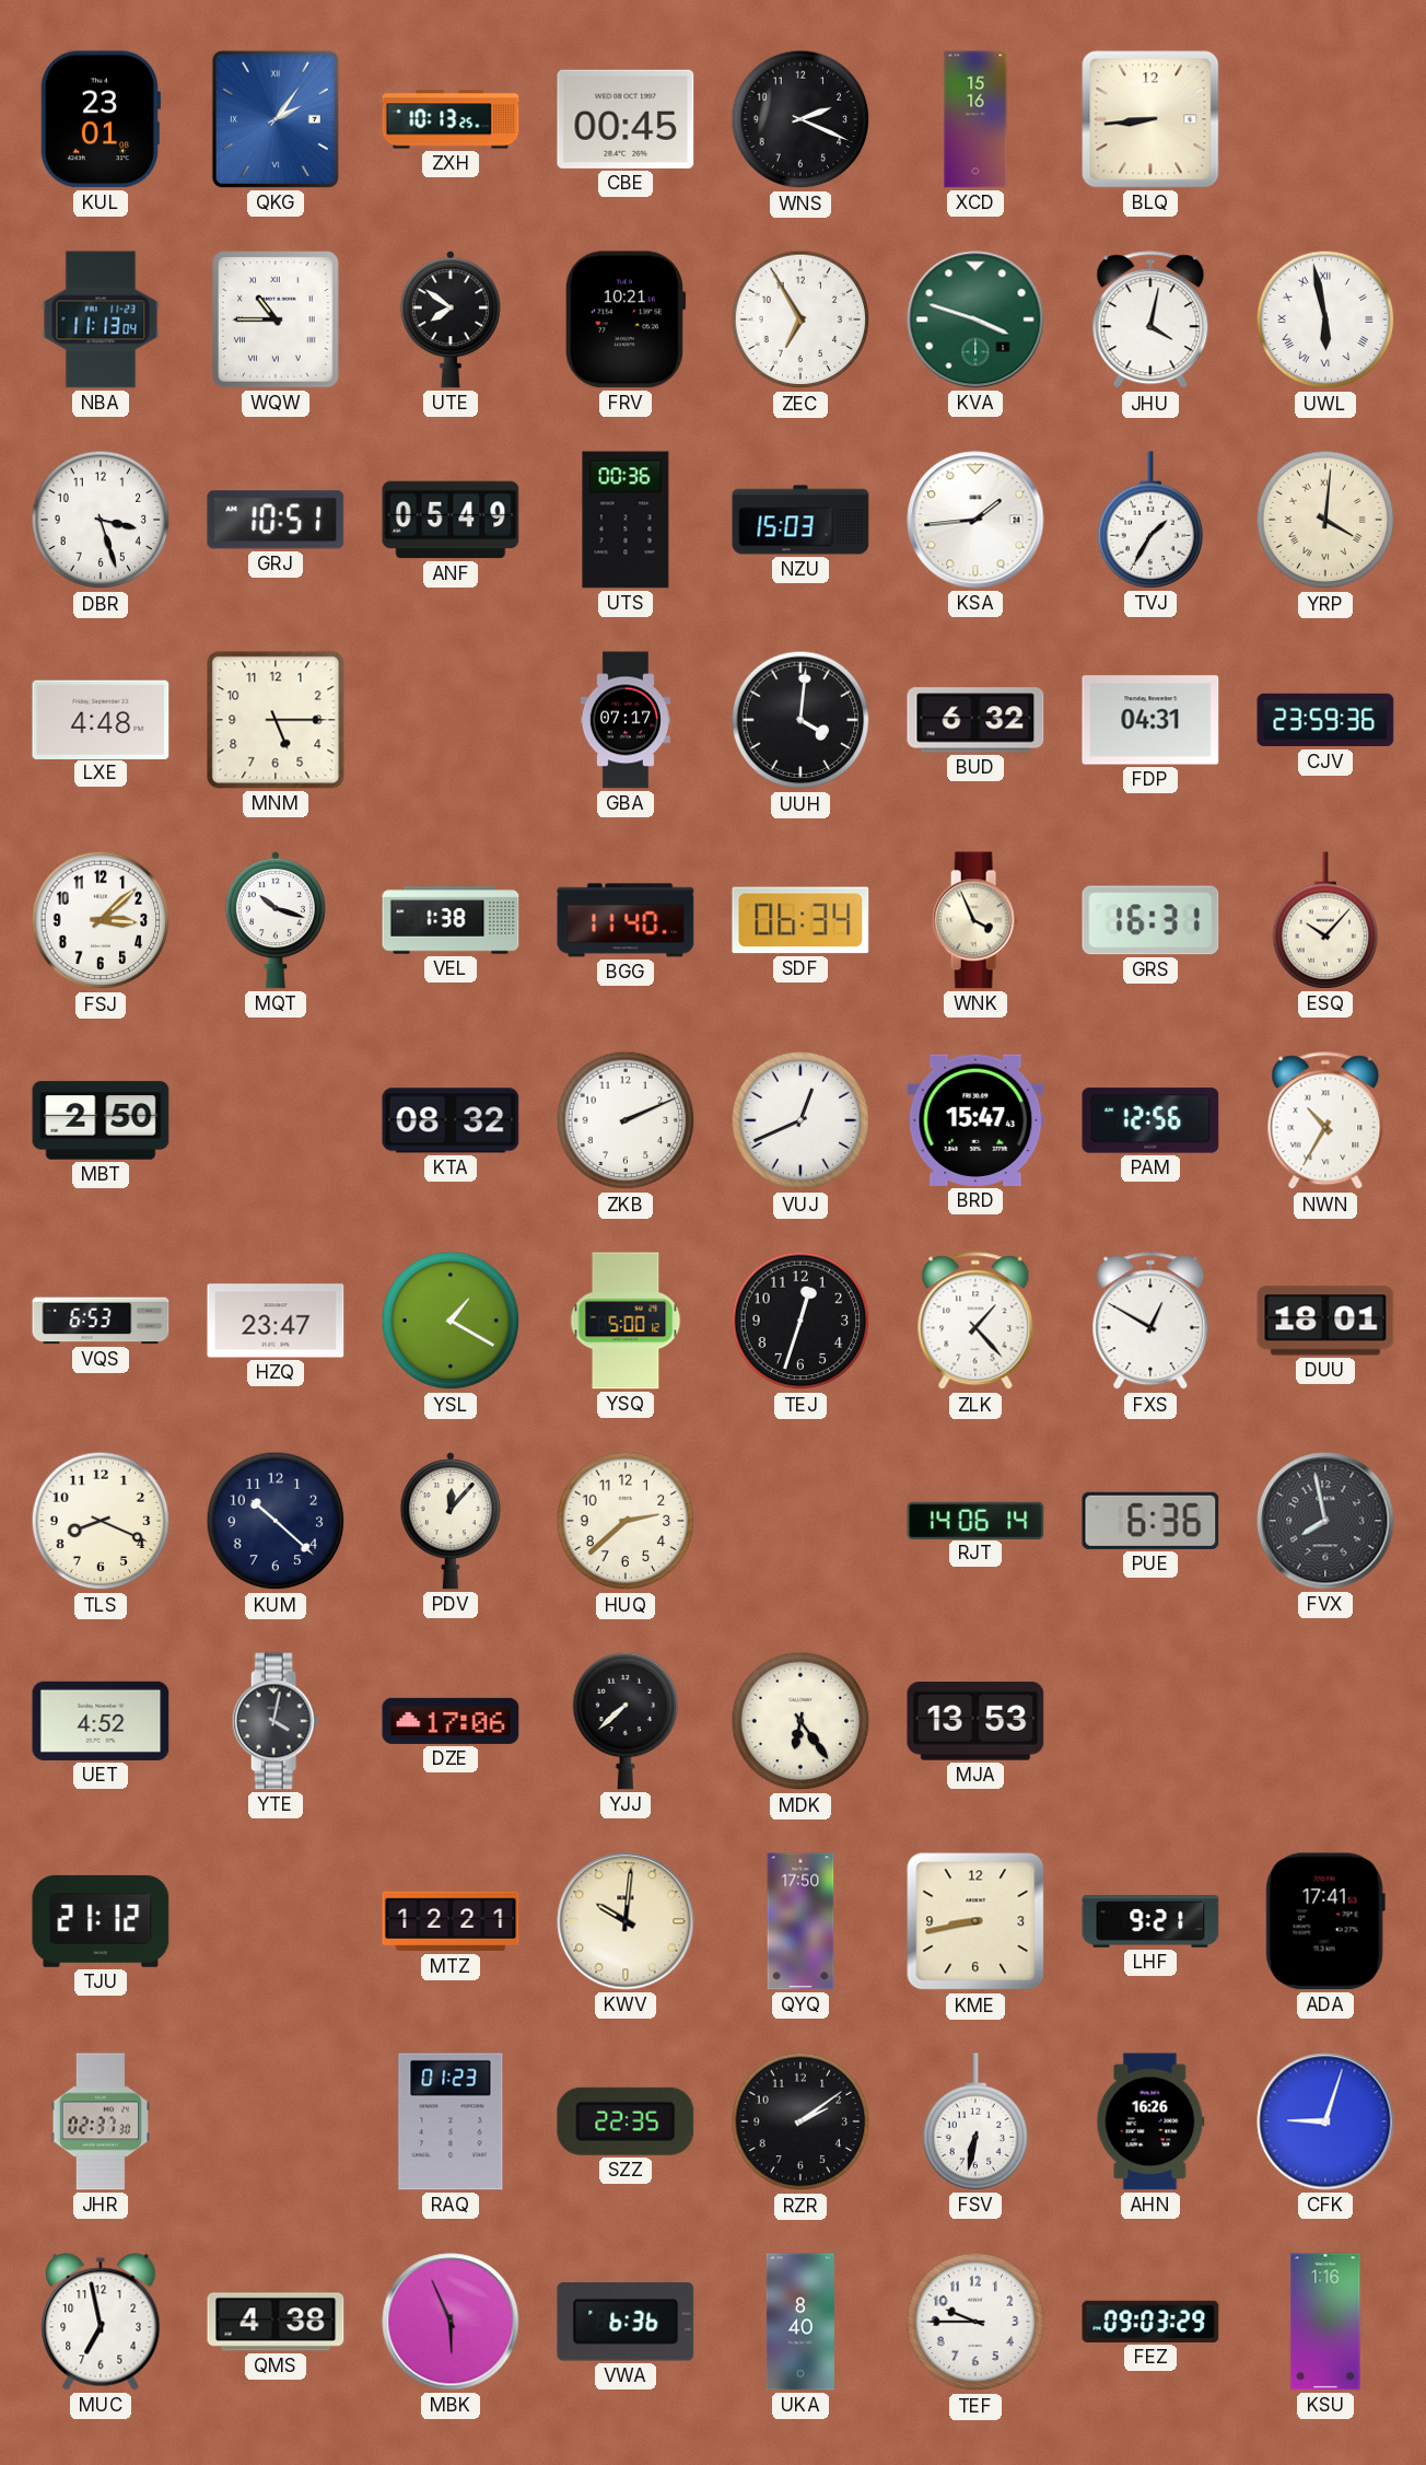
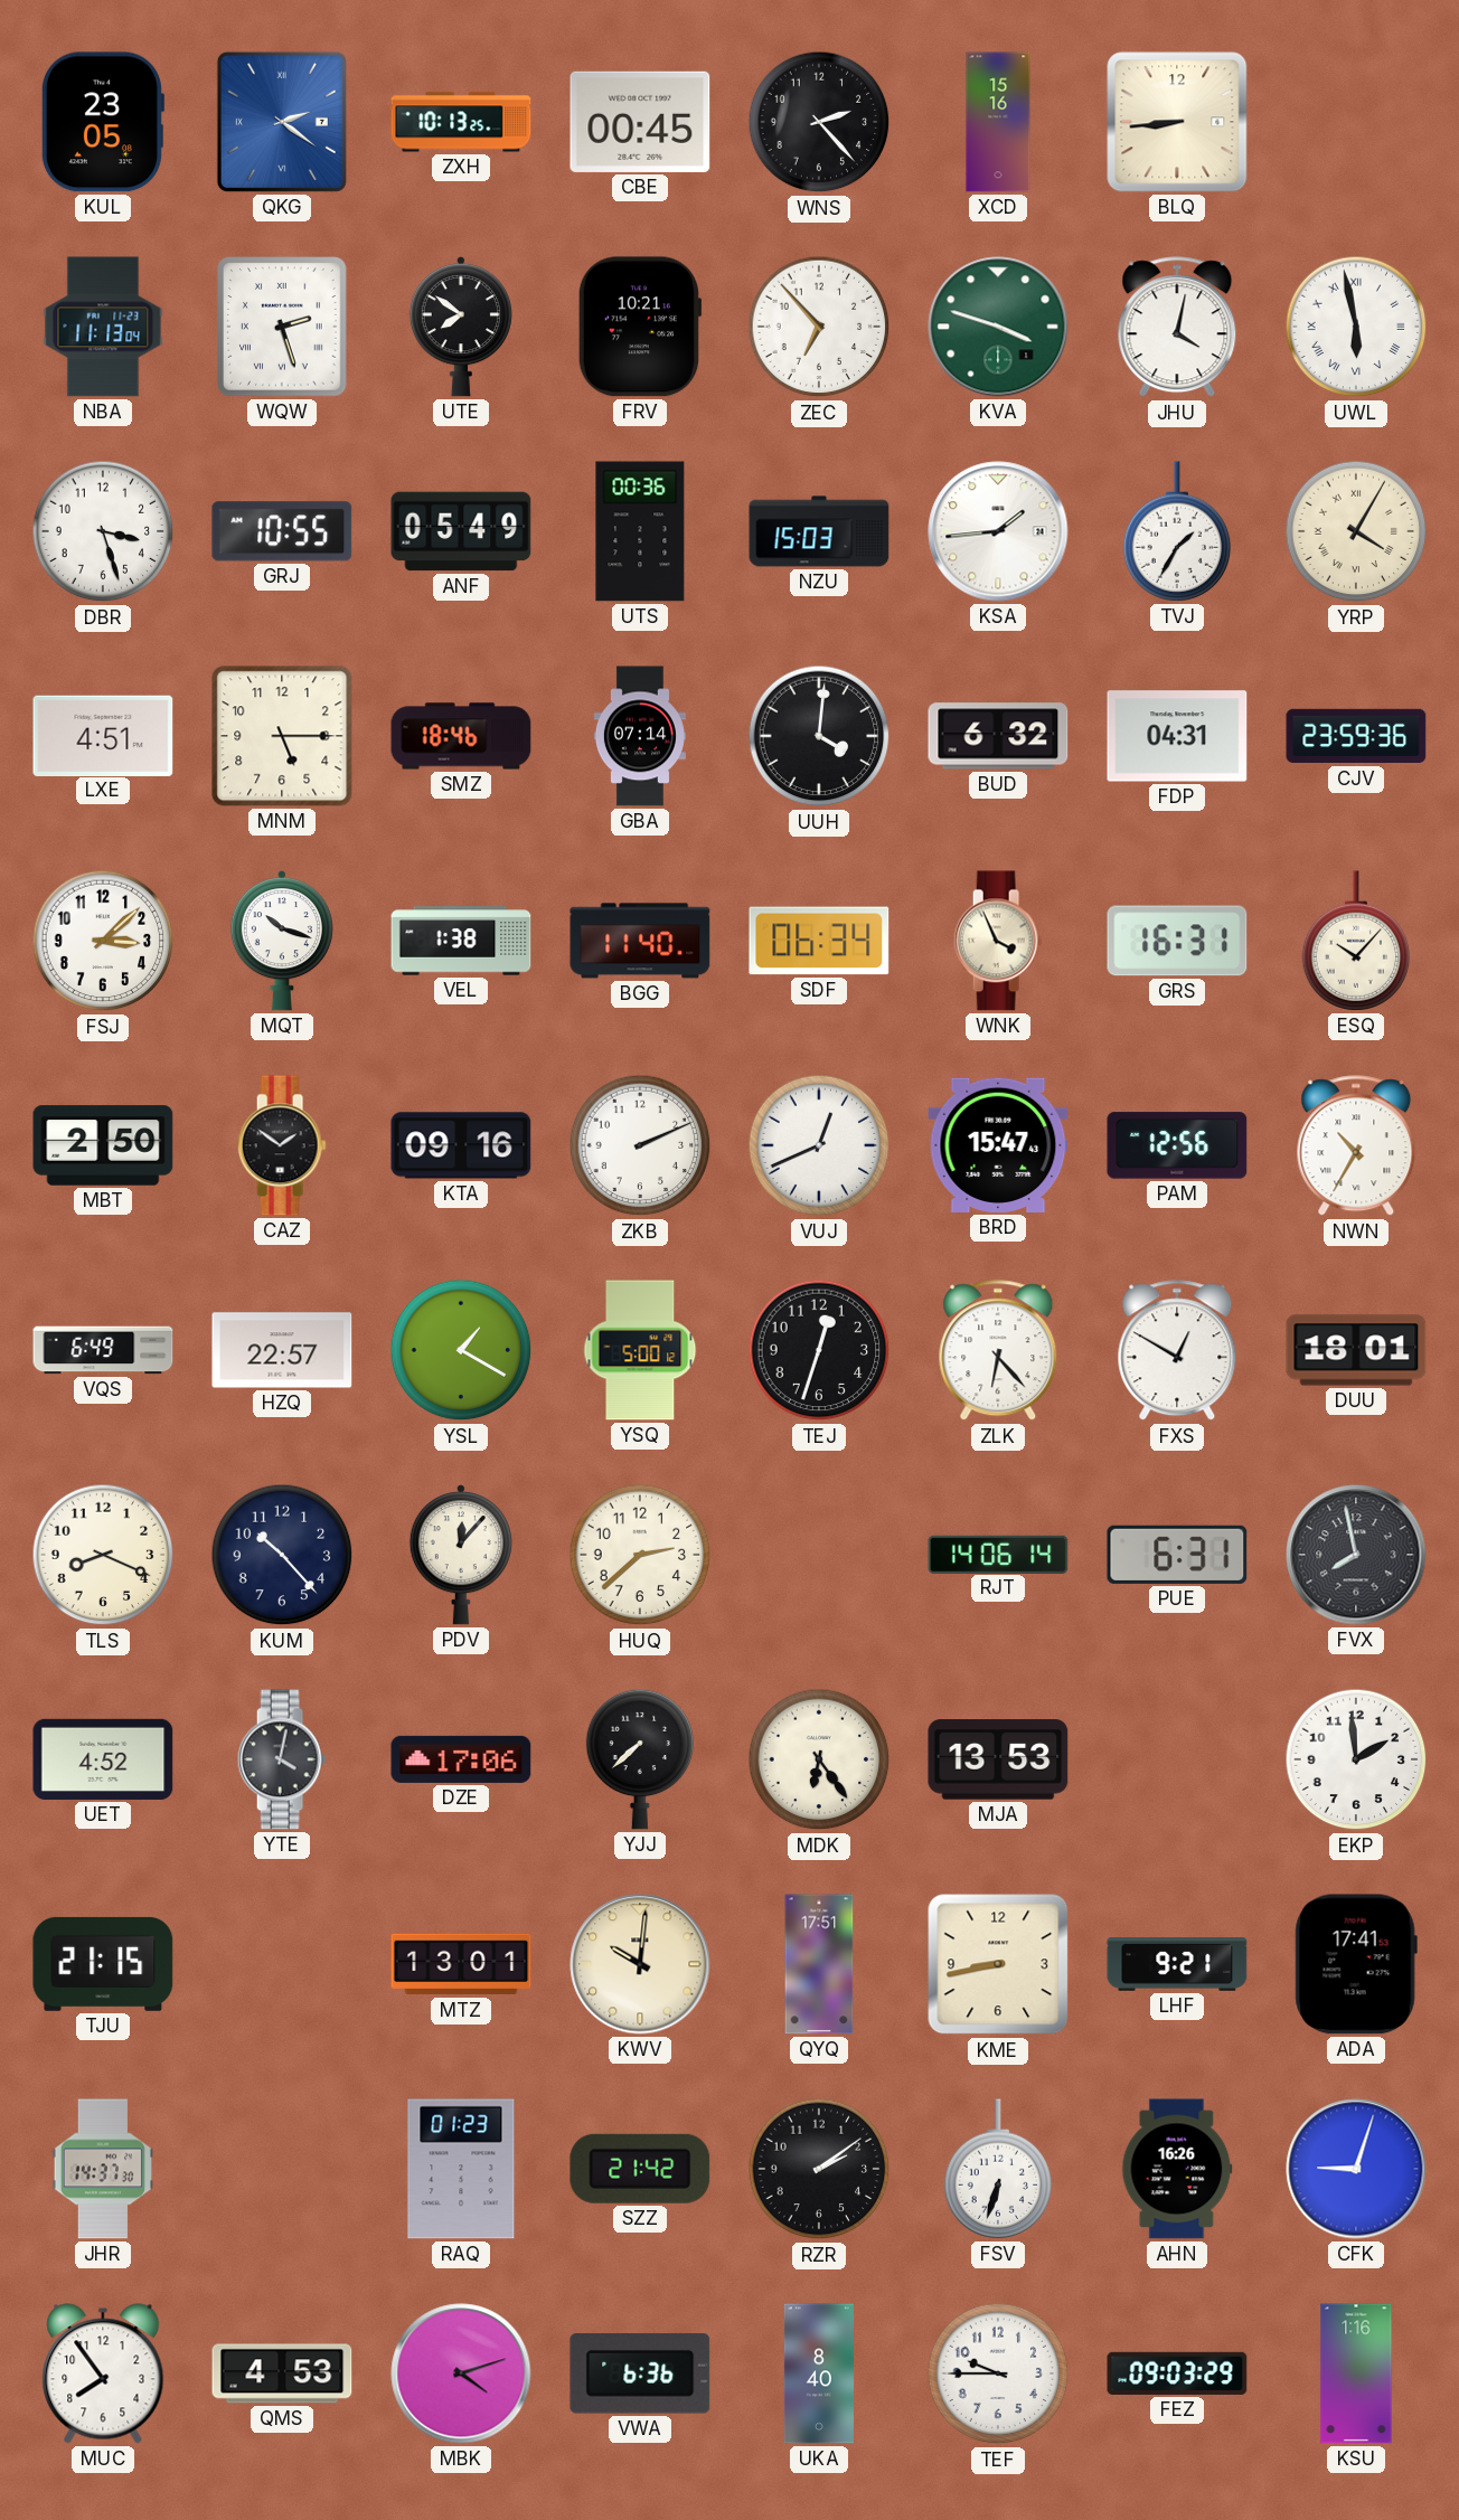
KUL: 23:01 -> 23:05
QKG: 2:06 -> 2:21
WNS: 2:19 -> 2:23
WQW: 10:45 -> 2:27
ZEC: 6:55 -> 6:53
GRJ: 10:51 -> 10:55
YRP: 4:01 -> 4:05
LXE: 4:48 -> 4:51
SMZ: none -> 18:46
GBA: 07:17 -> 07:14
CAZ: none -> 1:51
KTA: 08:32 -> 09:16
VQS: 6:53 -> 6:49
HZQ: 23:47 -> 22:57
ZLK: 1:23 -> 6:23
KUM: 10:22 -> 10:23
PUE: 6:36 -> 6:31
EKP: none -> 1:59
TJU: 21:12 -> 21:15
MTZ: 12:21 -> 13:01
QYQ: 17:50 -> 17:51
JHR: 02:37 -> 14:37
SZZ: 22:35 -> 21:42
FSV: 6:32 -> 6:33
MUC: 6:58 -> 7:54
QMS: 4:38 -> 4:53
MBK: 5:56 -> 4:12
